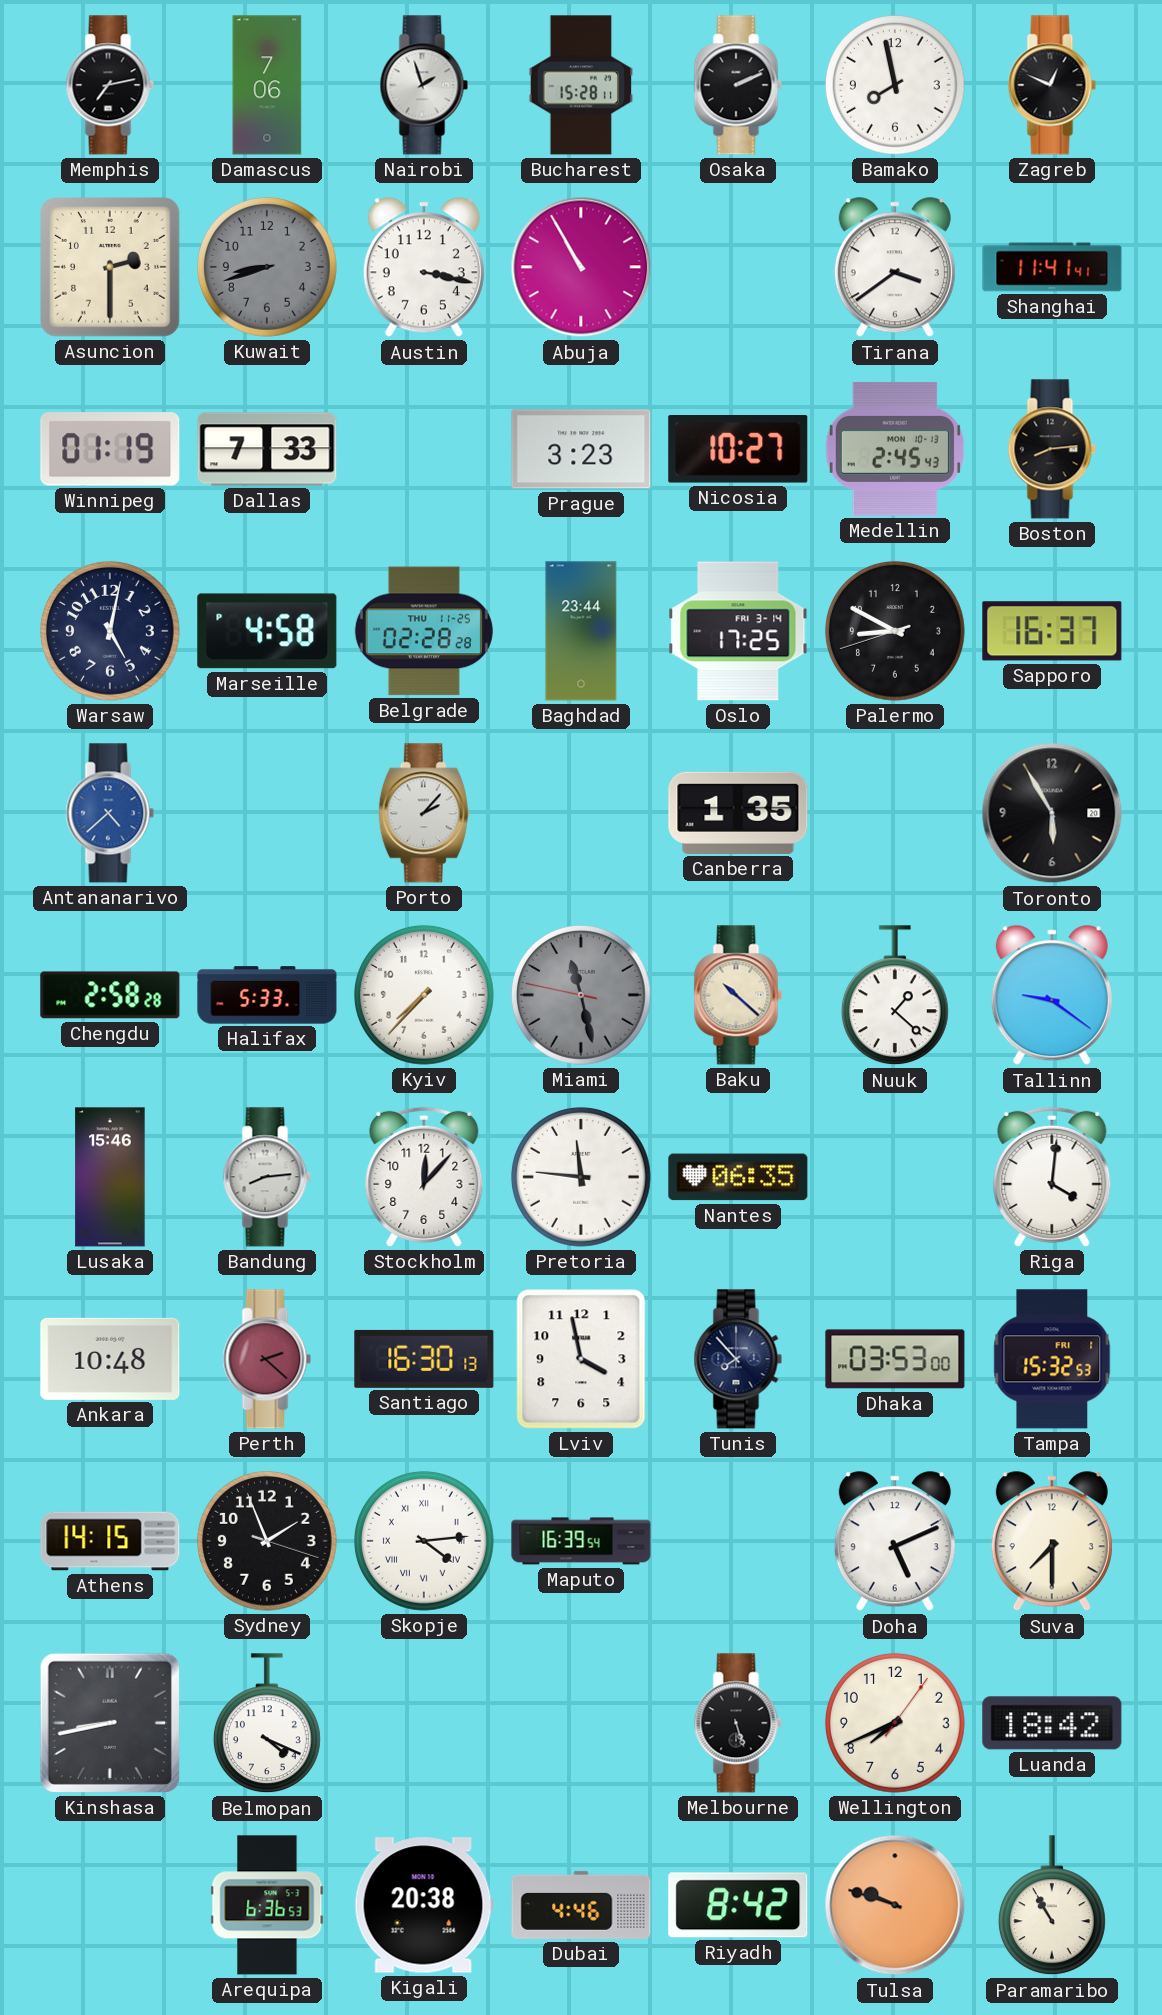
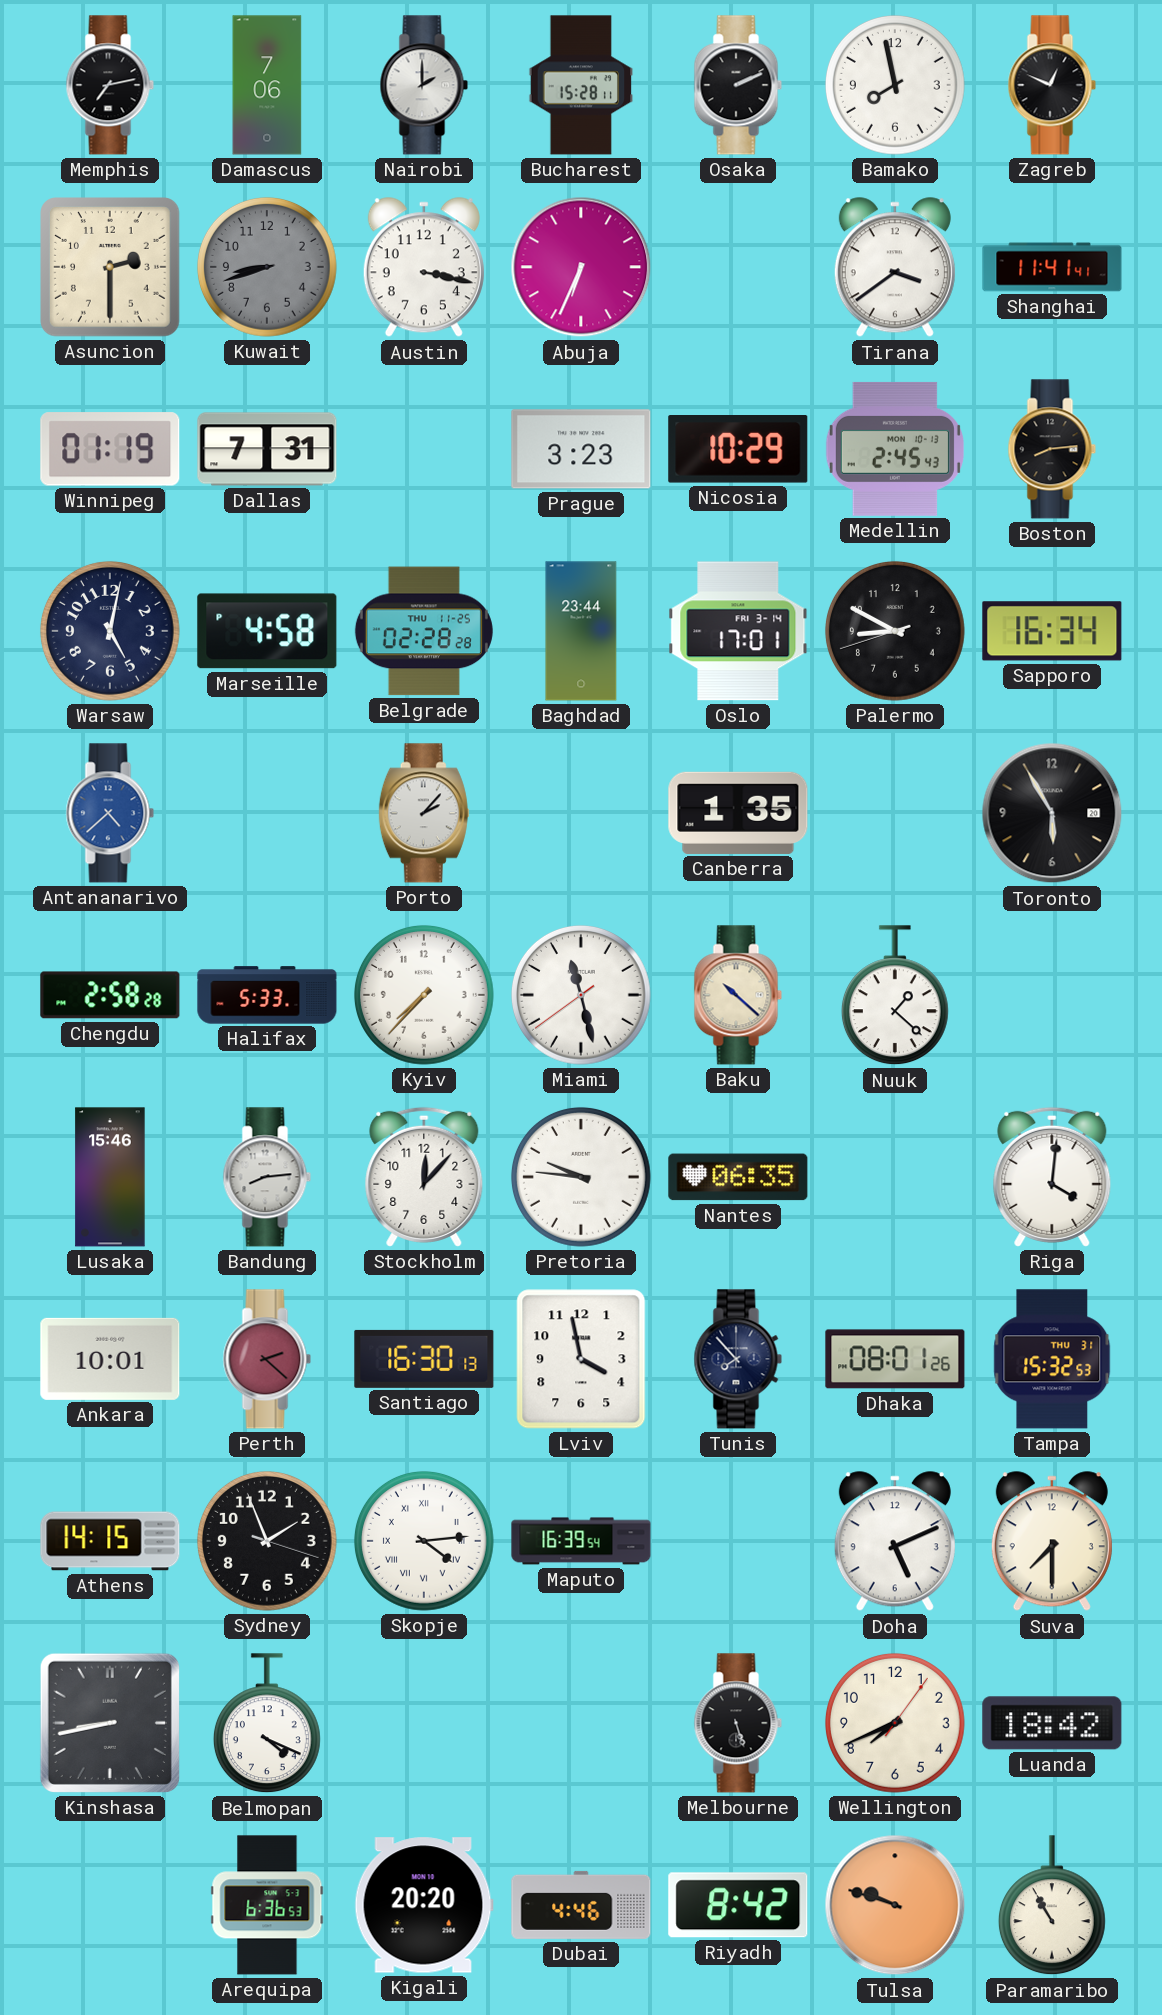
Nairobi: 1:57 -> 2:00
Abuja: 10:55 -> 6:34
Dallas: 7:33 -> 7:31
Nicosia: 10:27 -> 10:29
Oslo: 17:25 -> 17:01
Sapporo: 16:37 -> 16:34
Miami: 11:27:47 -> 11:27:39
Miami dial: grey -> white
Tallinn: 9:21 -> none
Pretoria: 11:46 -> 9:46
Ankara: 10:48 -> 10:01
Dhaka: 03:53 -> 08:01
Tampa date: FRI 1 -> THU 31
Kigali: 20:38 -> 20:20
